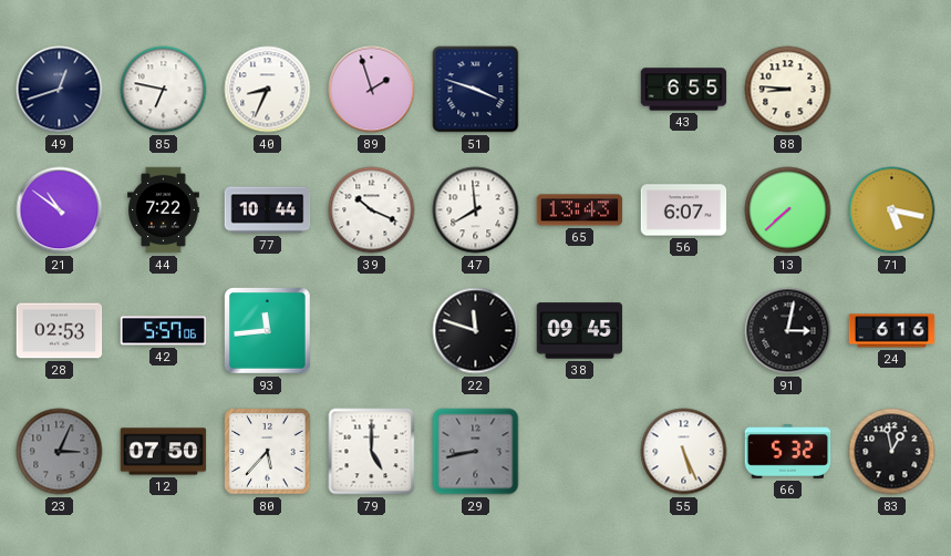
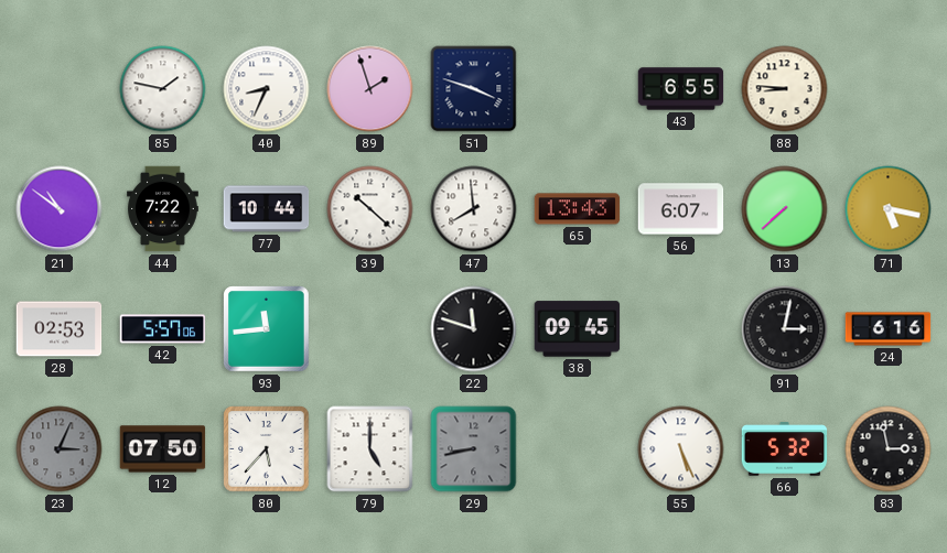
49: 12:42 -> none
85: 6:47 -> 1:47
39: 10:19 -> 10:22
83: 12:58 -> 2:58
